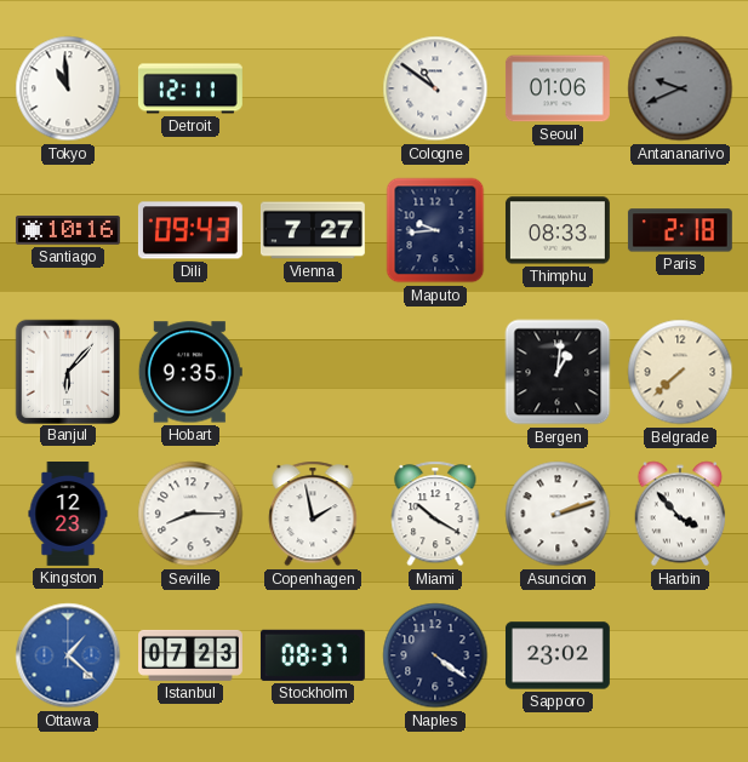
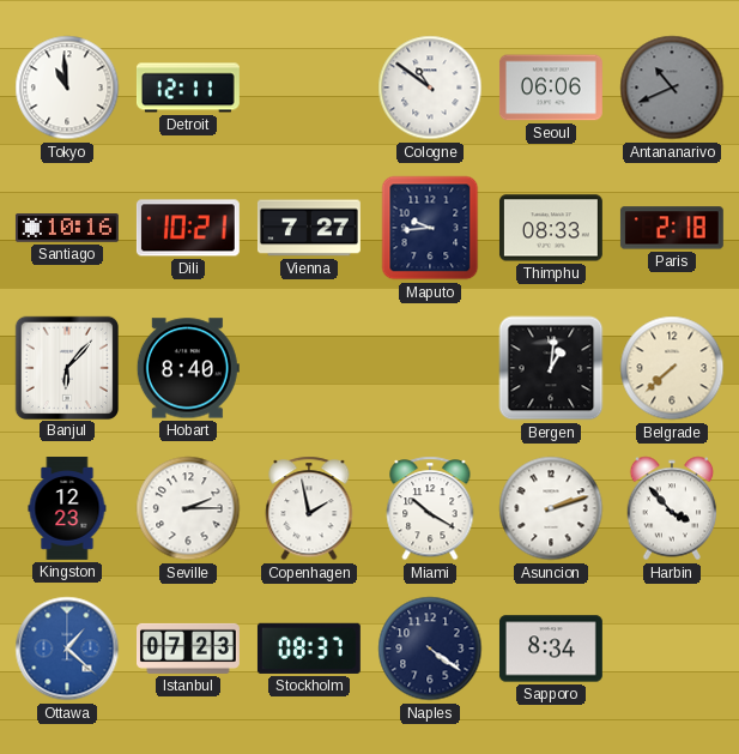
Seoul: 01:06 -> 06:06
Antananarivo: 9:41 -> 10:41
Dili: 09:43 -> 10:21
Hobart: 9:35 -> 8:40
Seville: 8:15 -> 2:15
Sapporo: 23:02 -> 8:34
